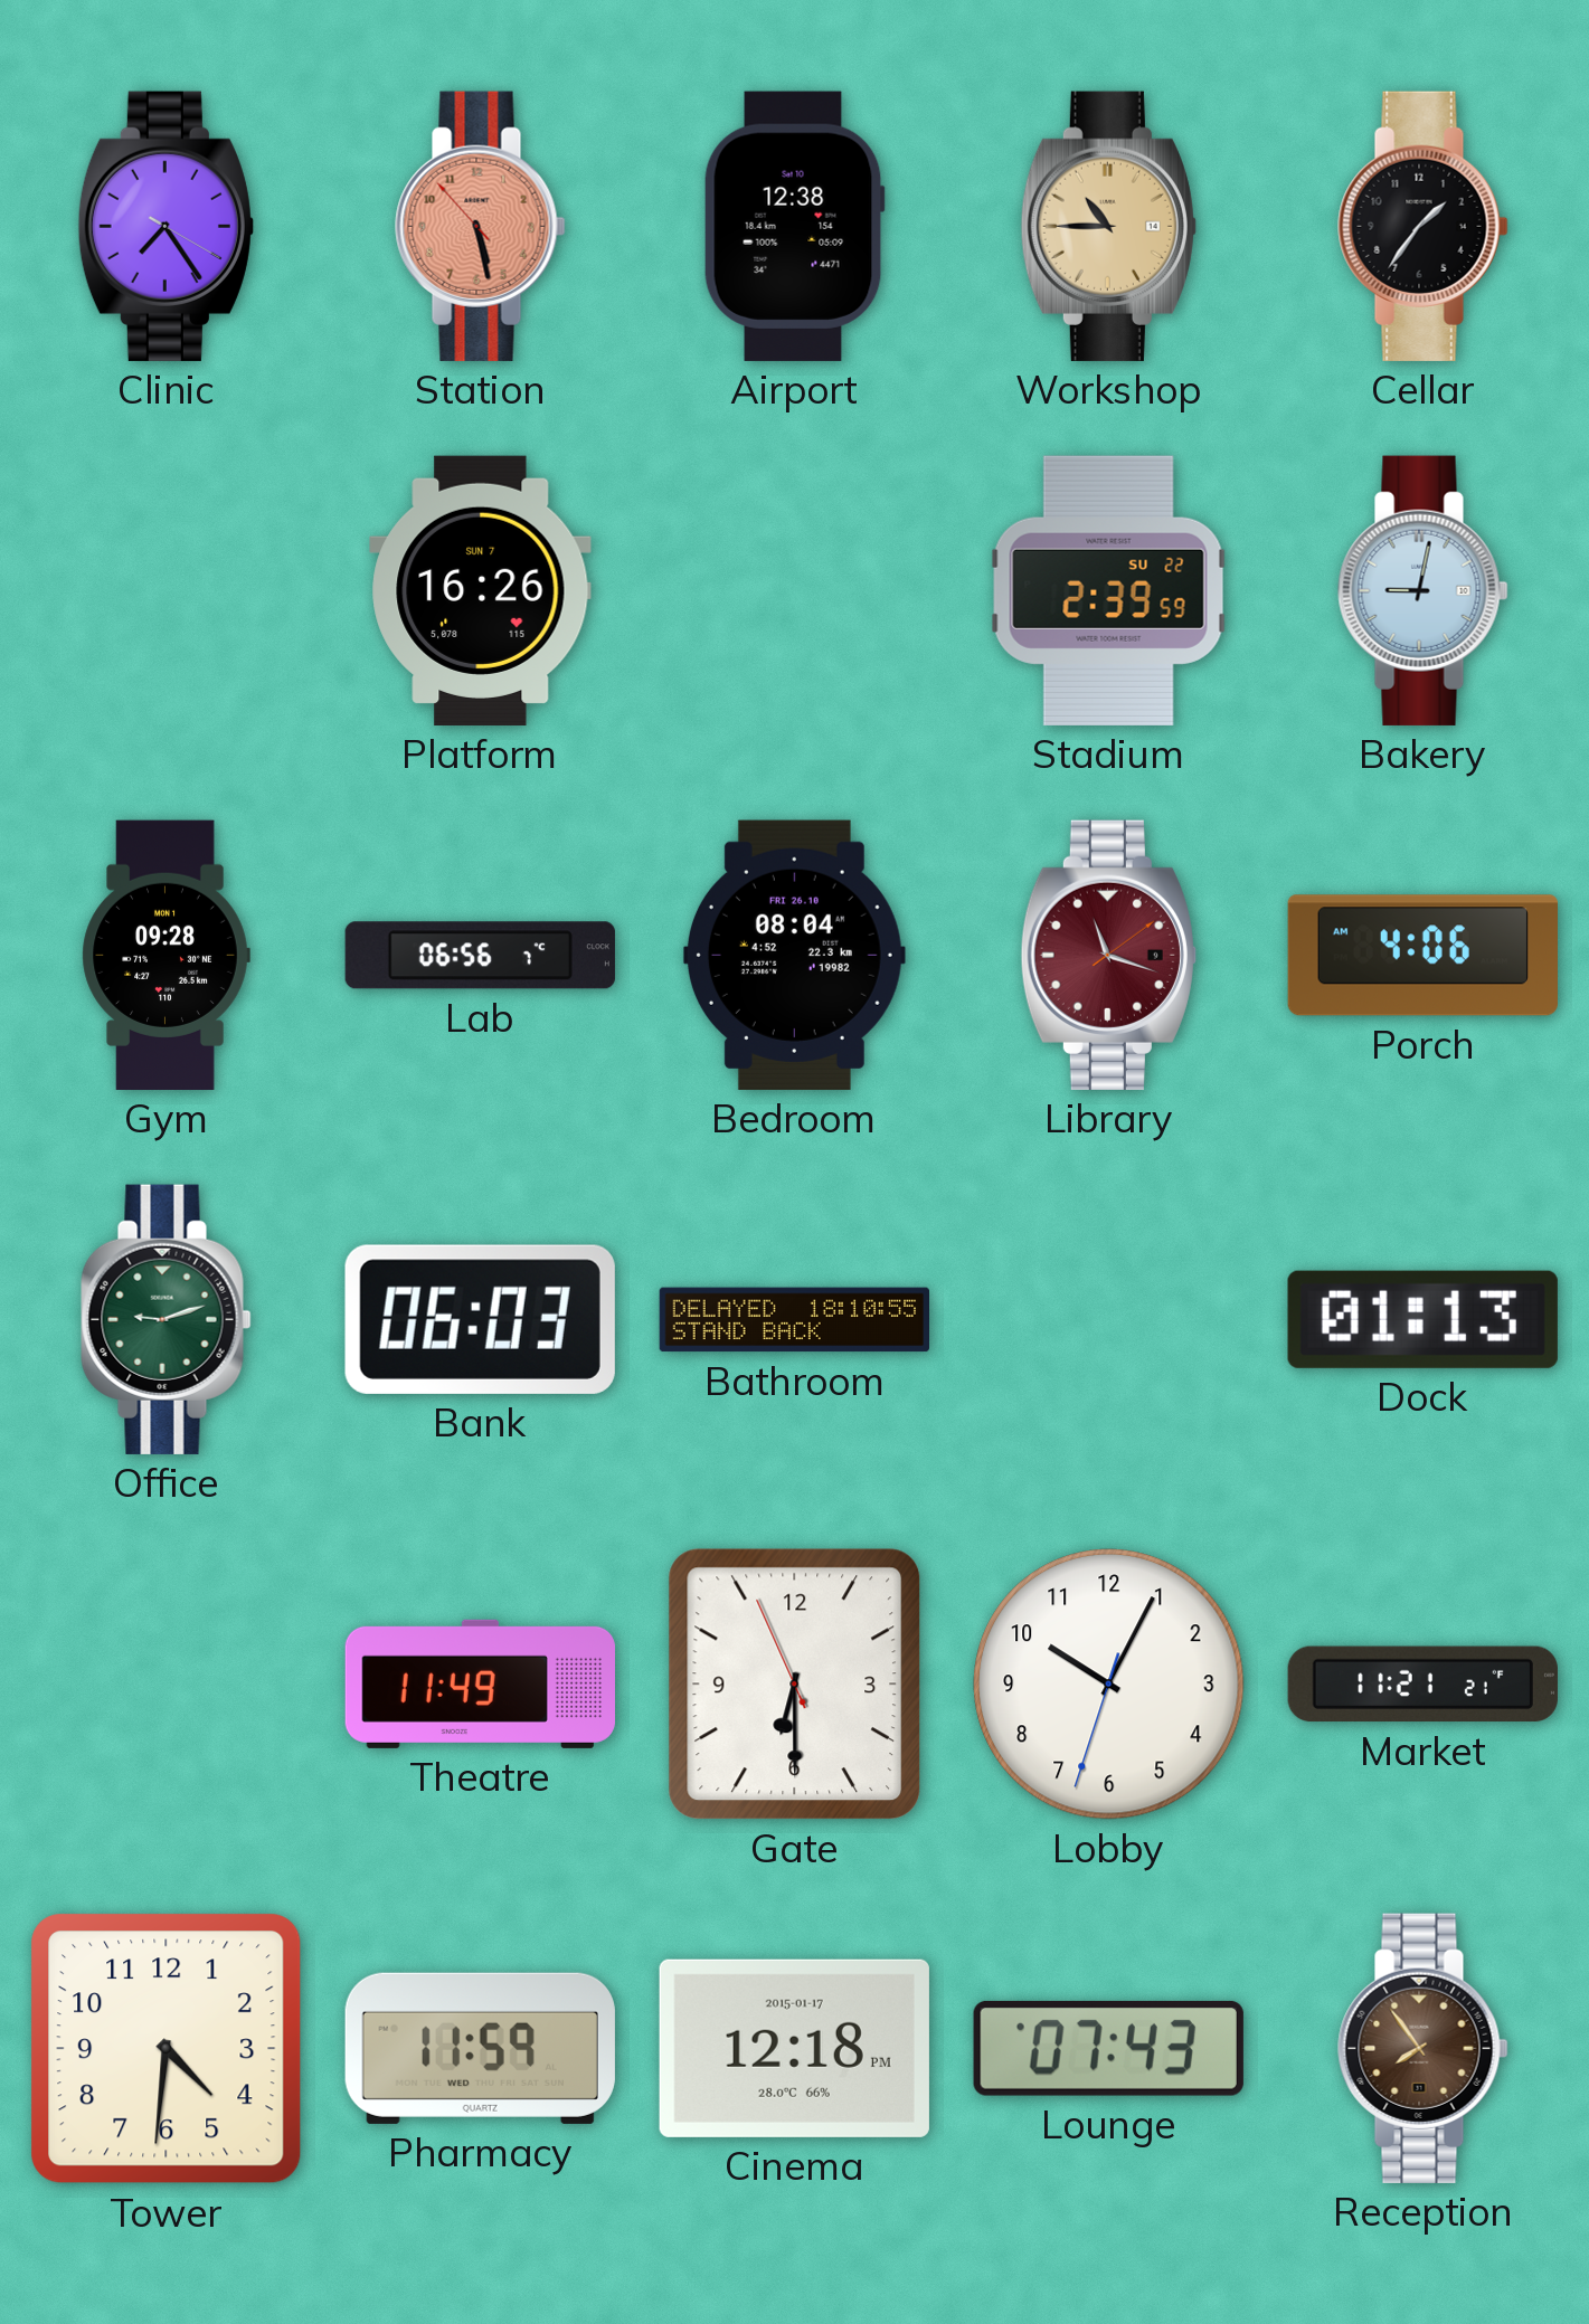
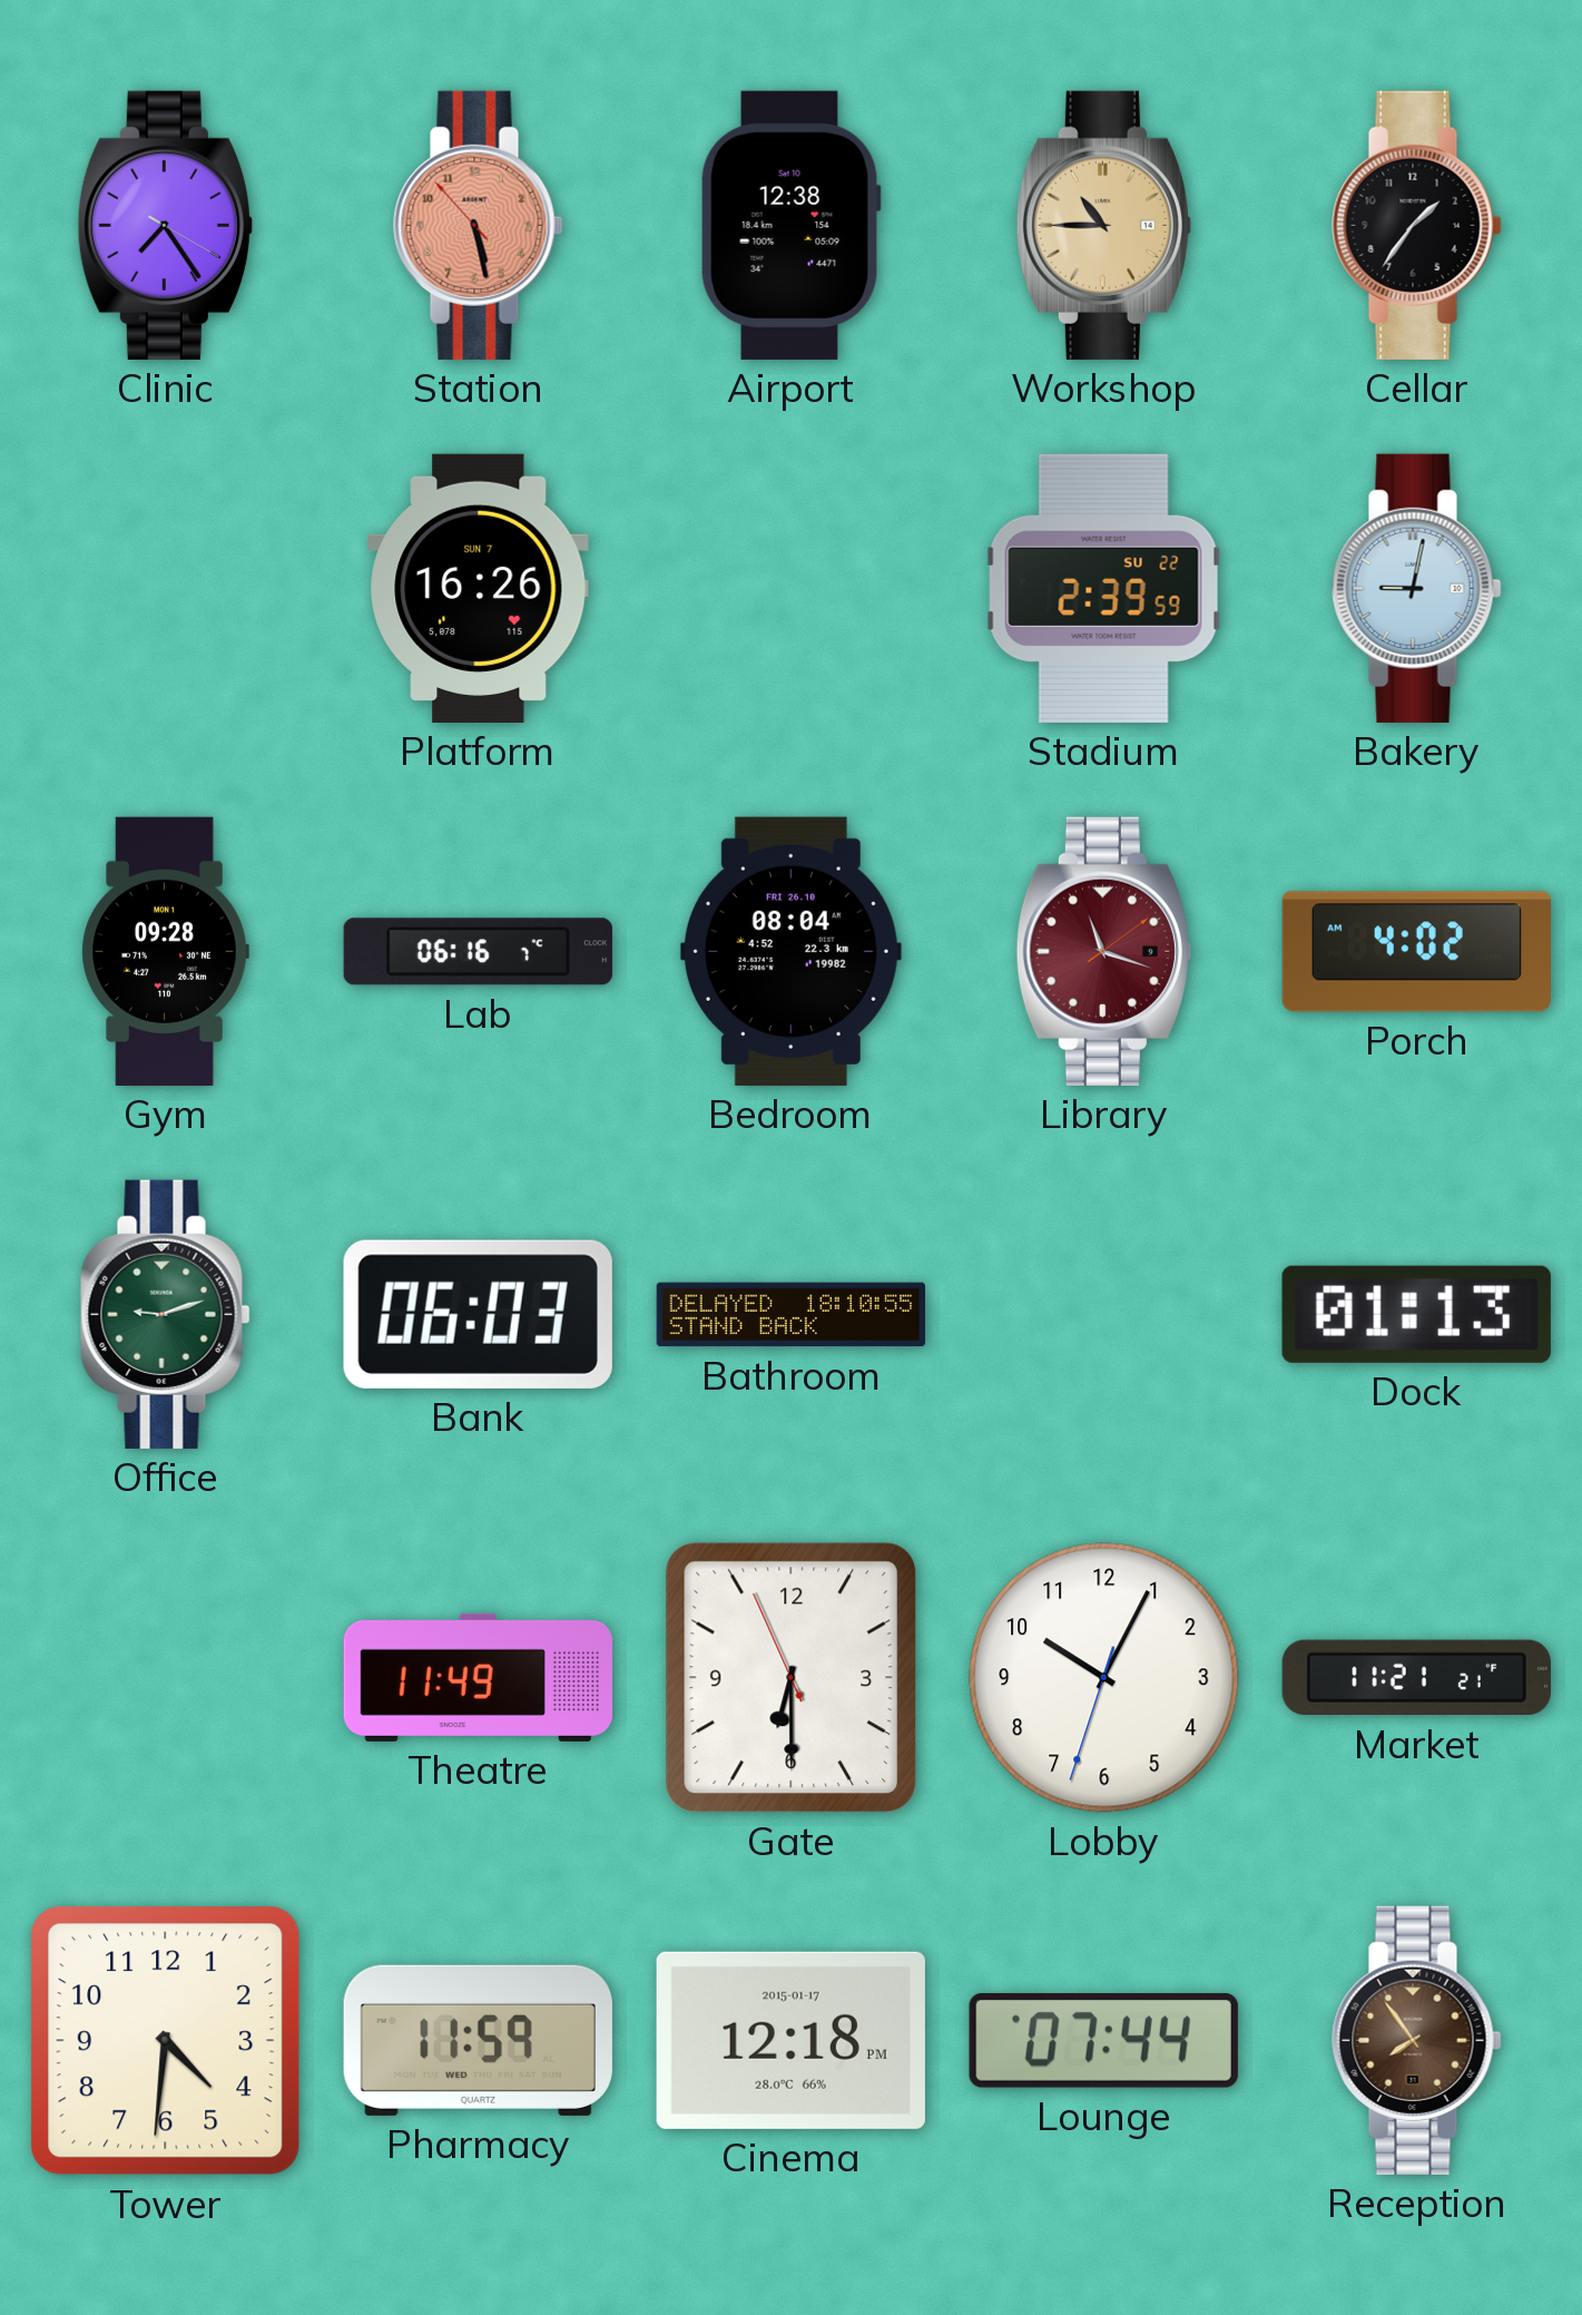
Lab: 06:56 -> 06:16
Porch: 4:06 -> 4:02
Lounge: 07:43 -> 07:44
